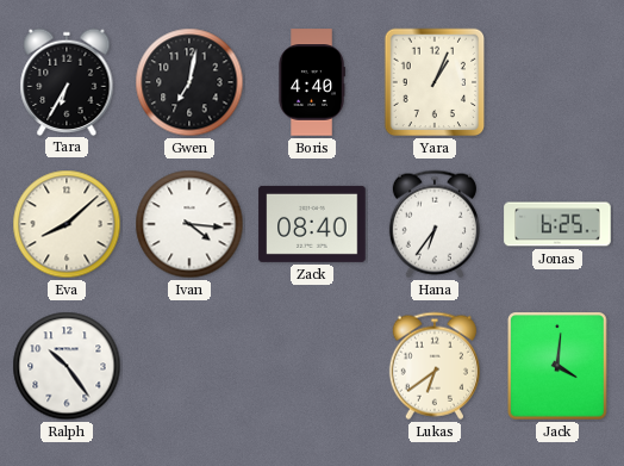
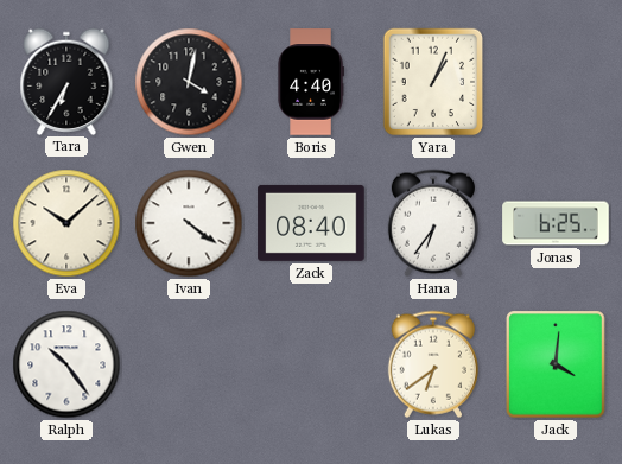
Gwen: 7:02 -> 4:02
Eva: 8:08 -> 10:08
Ivan: 4:16 -> 4:21
